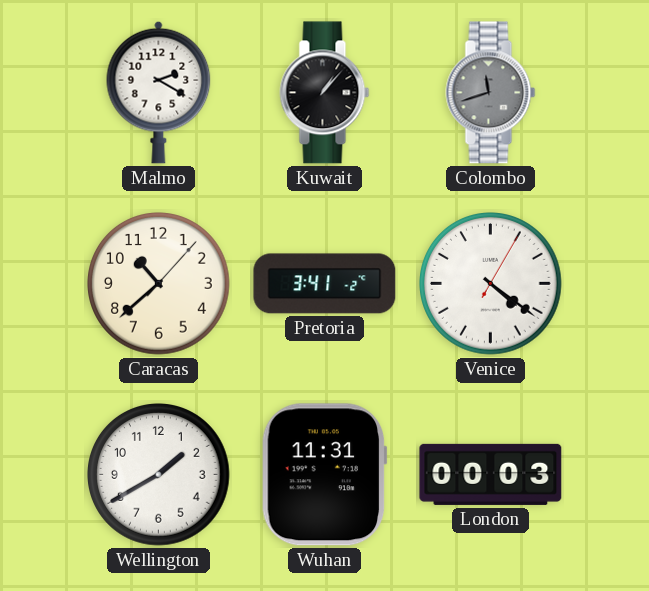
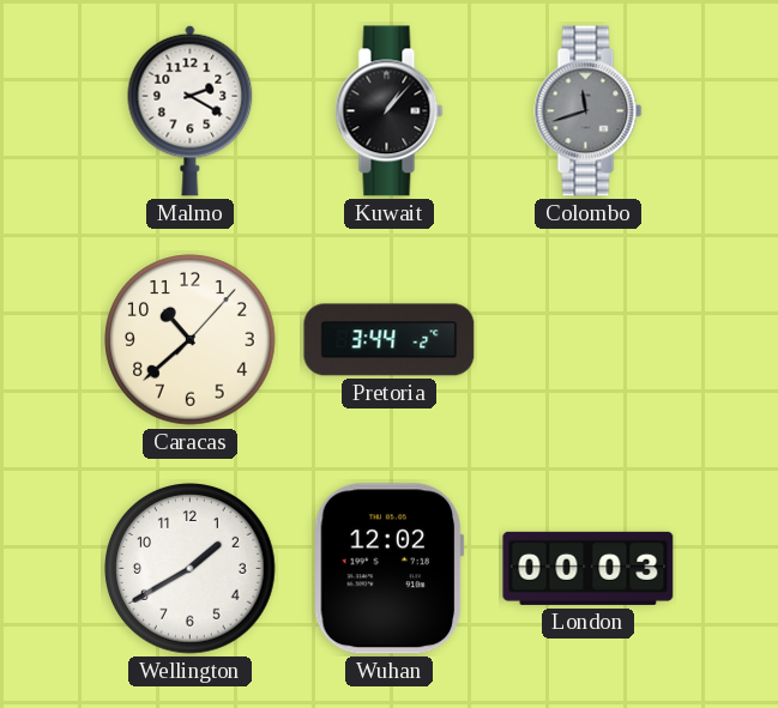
Pretoria: 3:41 -> 3:44
Venice: 4:21 -> none
Wuhan: 11:31 -> 12:02
